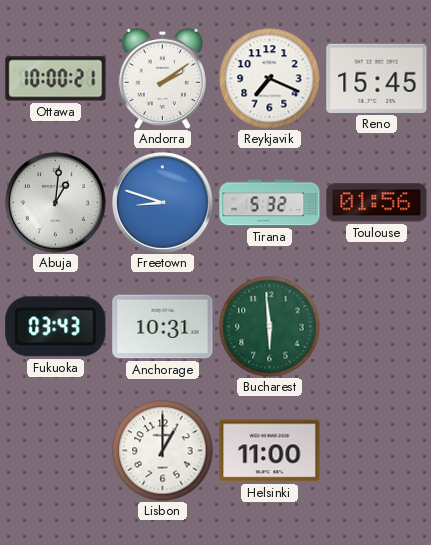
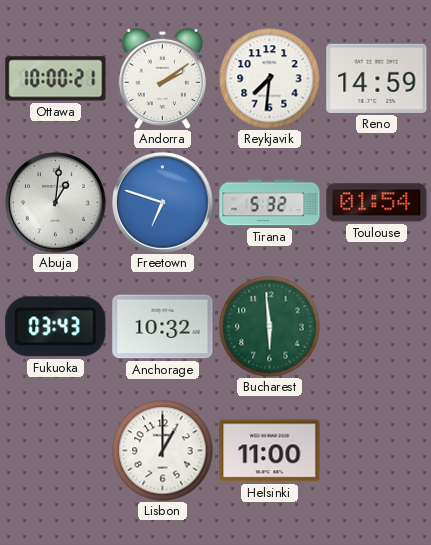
Reykjavik: 7:19 -> 7:31
Reno: 15:45 -> 14:59
Freetown: 8:48 -> 6:48
Toulouse: 01:56 -> 01:54
Anchorage: 10:31 -> 10:32
